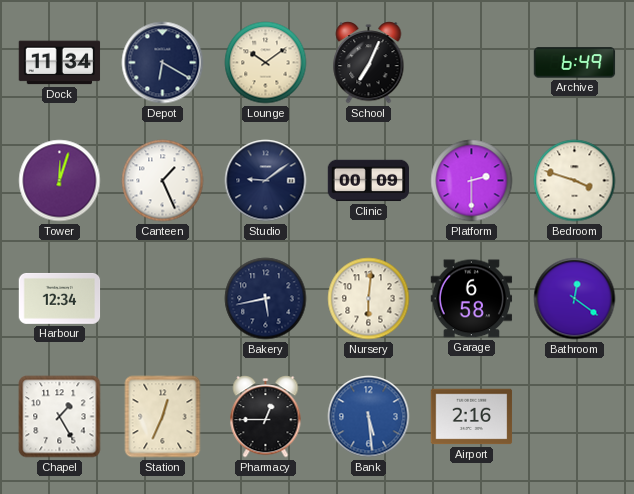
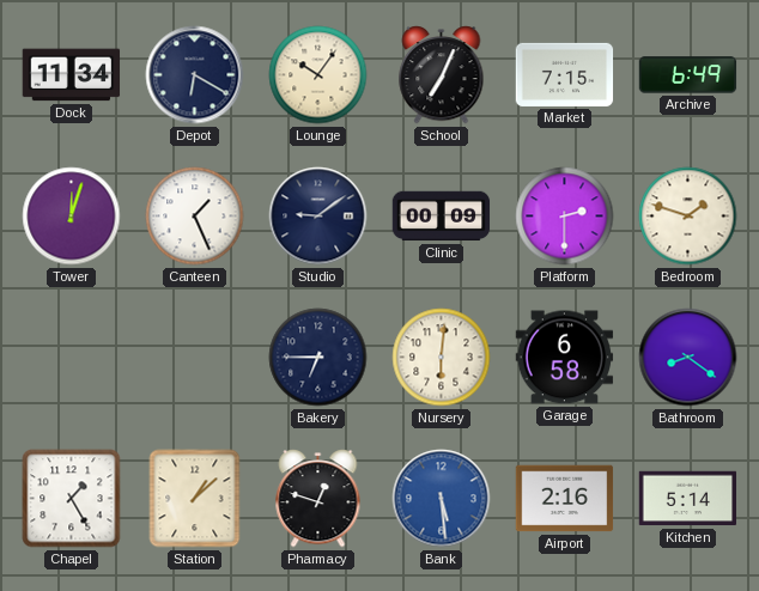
Lounge: 10:09 -> 10:06
Market: none -> 7:15
Bedroom: 3:48 -> 1:48
Harbour: 12:34 -> none
Bakery: 5:43 -> 6:45
Bathroom: 12:21 -> 8:21
Station: 12:34 -> 1:08
Pharmacy: 12:45 -> 12:48
Kitchen: none -> 5:14
